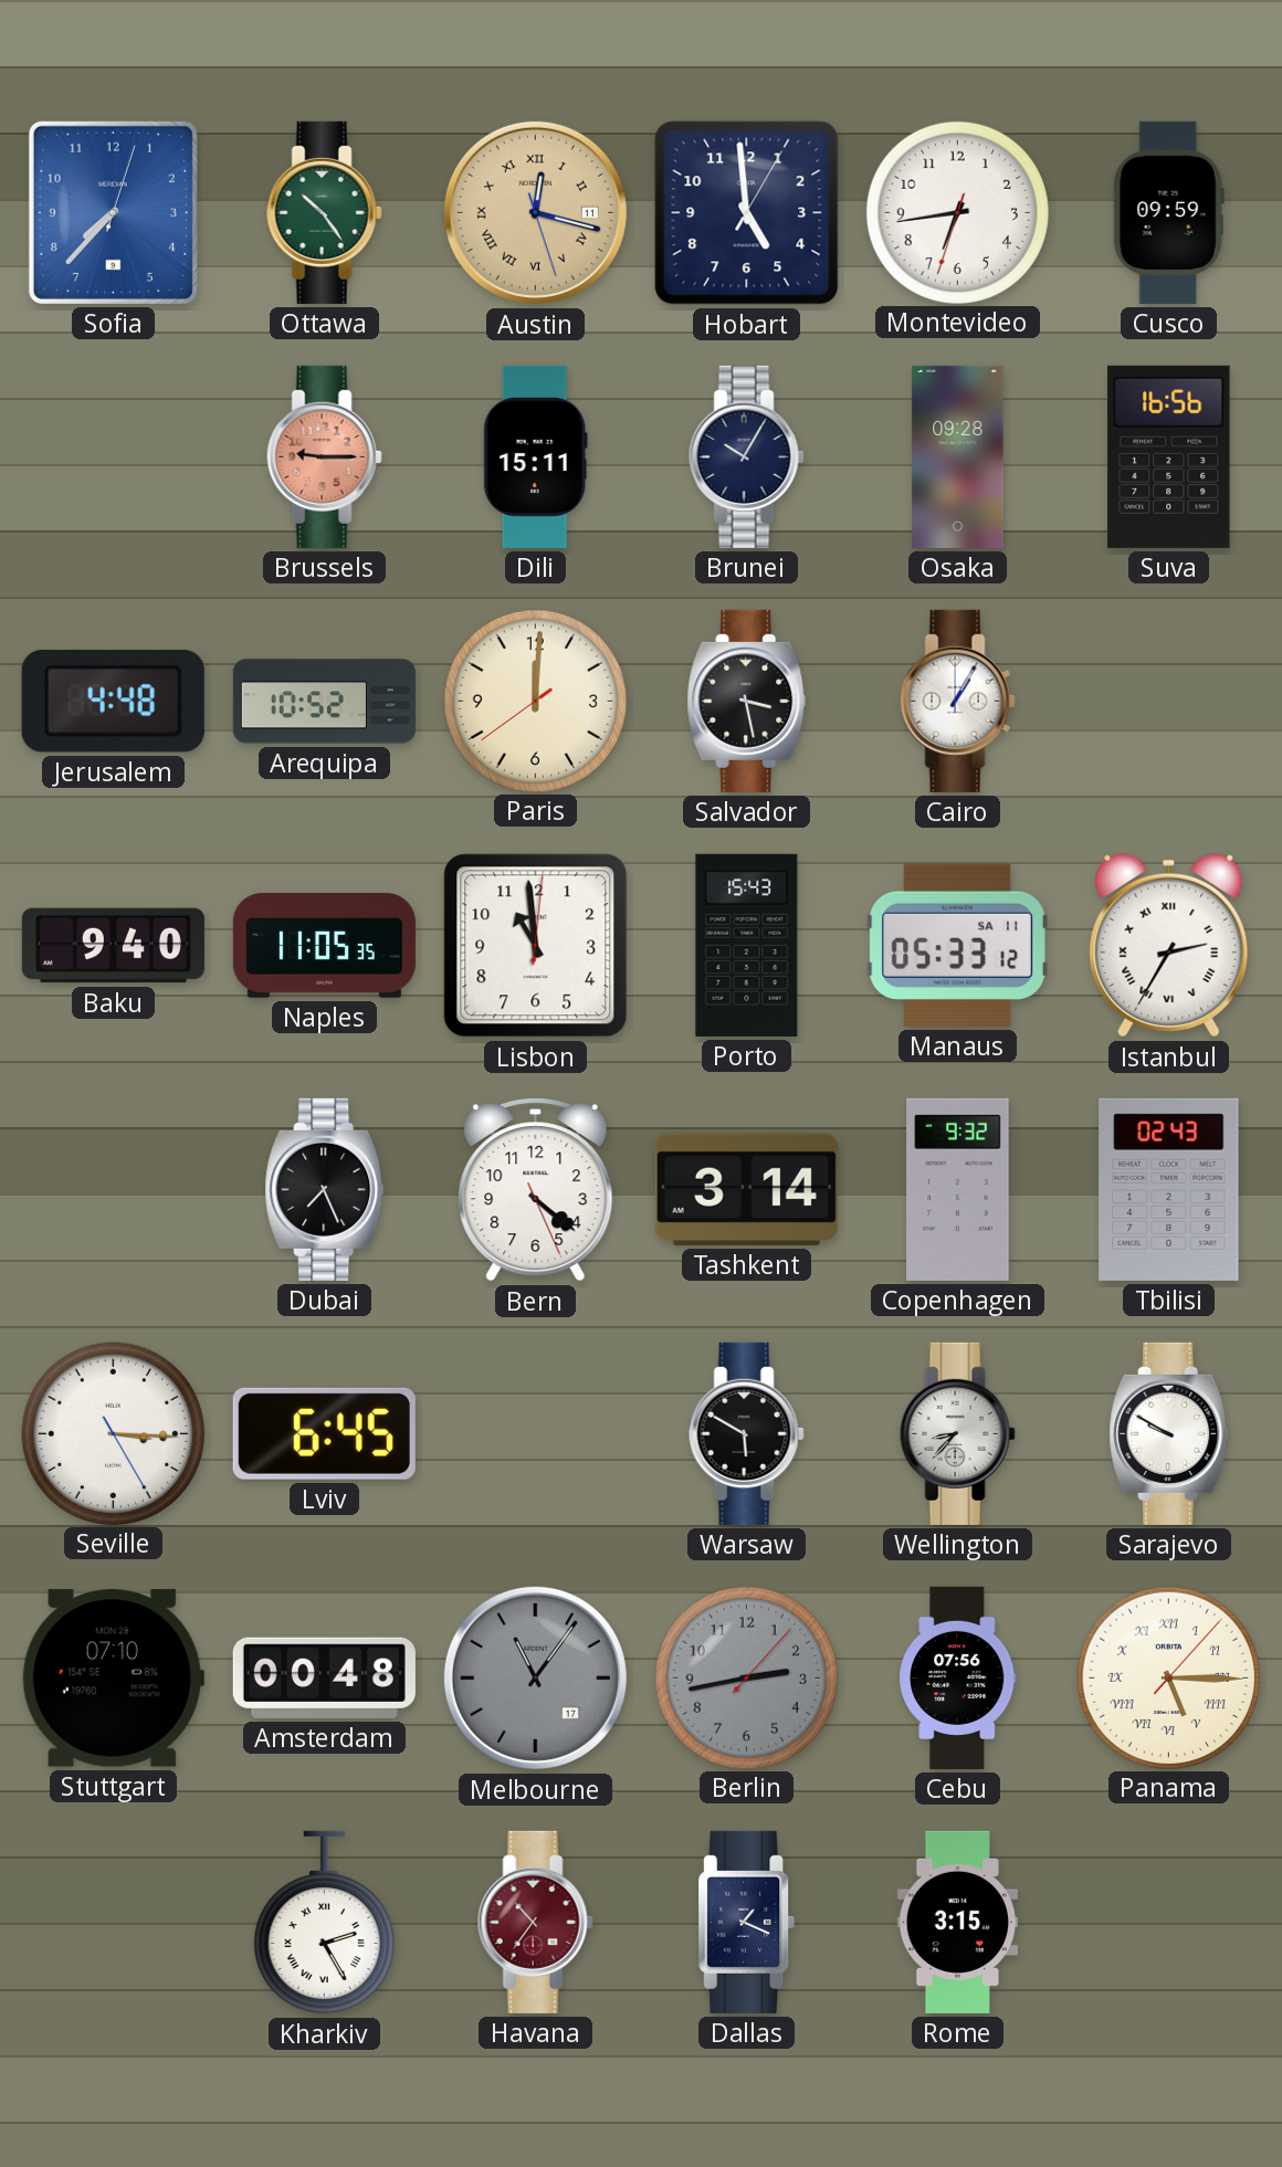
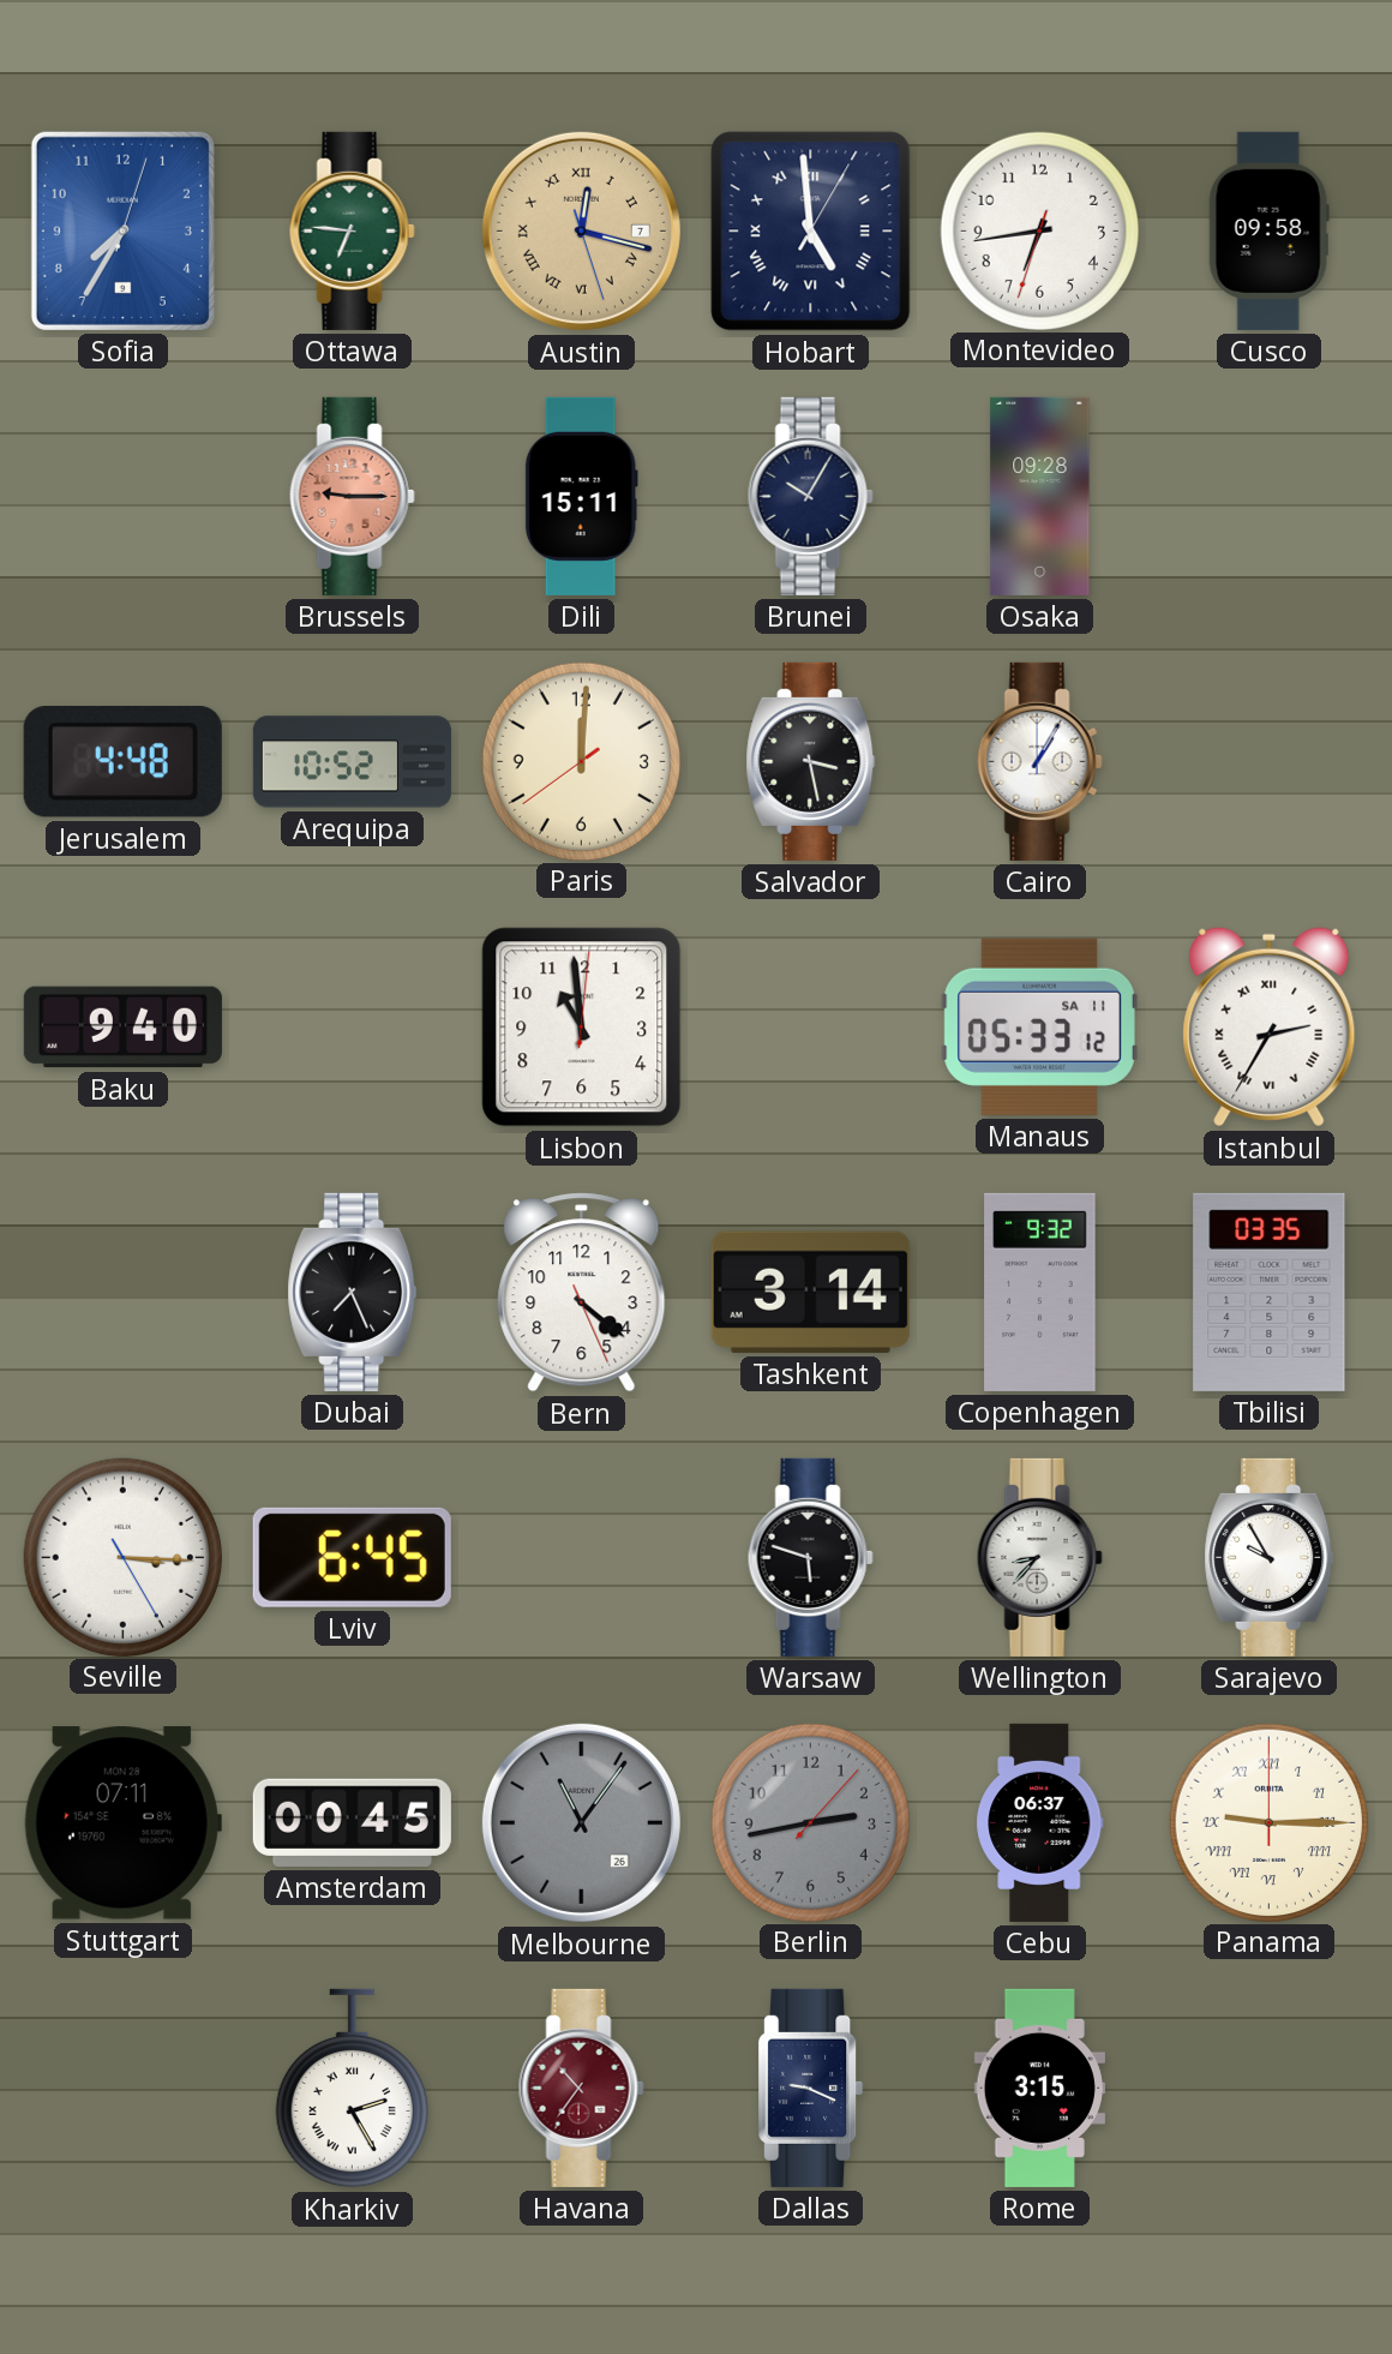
Sofia: 7:37 -> 7:35
Ottawa: 10:24 -> 6:46
Austin date: 11 -> 7
Hobart numerals: Arabic -> Roman
Cusco: 09:59 -> 09:58
Suva: 16:56 -> none
Naples: 11:05 -> none
Porto: 15:43 -> none
Tbilisi: 02:43 -> 03:35
Warsaw: 5:50 -> 5:48
Sarajevo: 9:50 -> 9:55
Stuttgart: 07:10 -> 07:11
Amsterdam: 00:48 -> 00:45
Melbourne date: 17 -> 26
Cebu: 07:56 -> 06:37
Panama: 5:15 -> 9:15
Dallas: 1:19 -> 9:19
